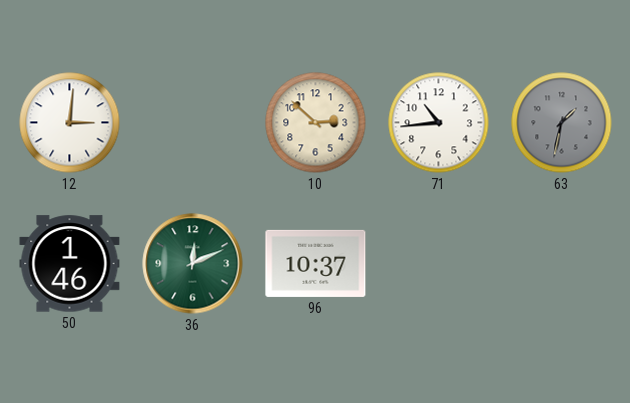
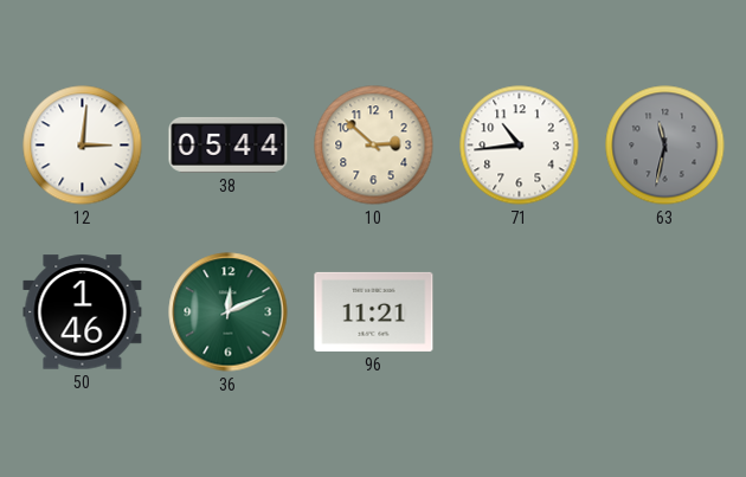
38: none -> 05:44
63: 1:32 -> 11:32
96: 10:37 -> 11:21
